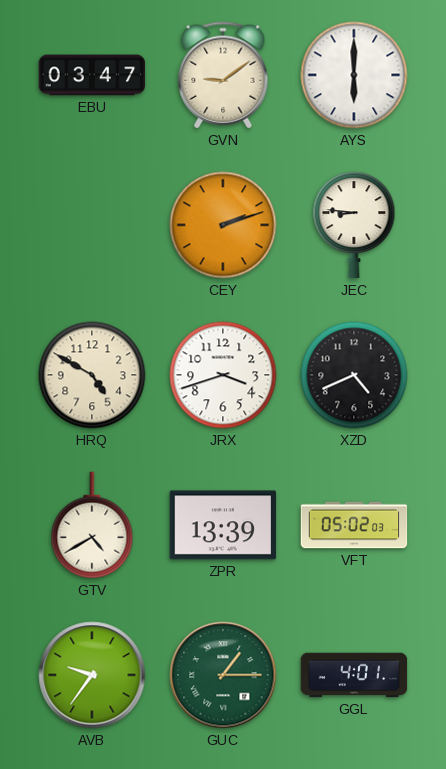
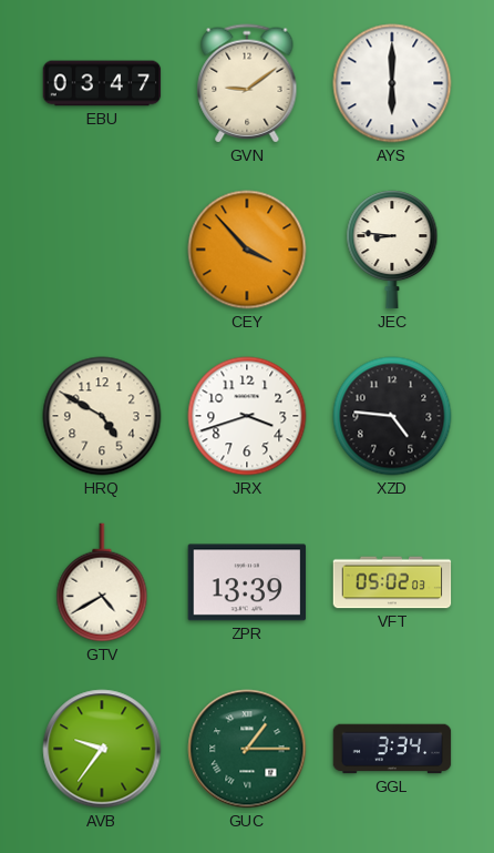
CEY: 2:12 -> 3:53
XZD: 4:41 -> 4:46
GGL: 4:01 -> 3:34
